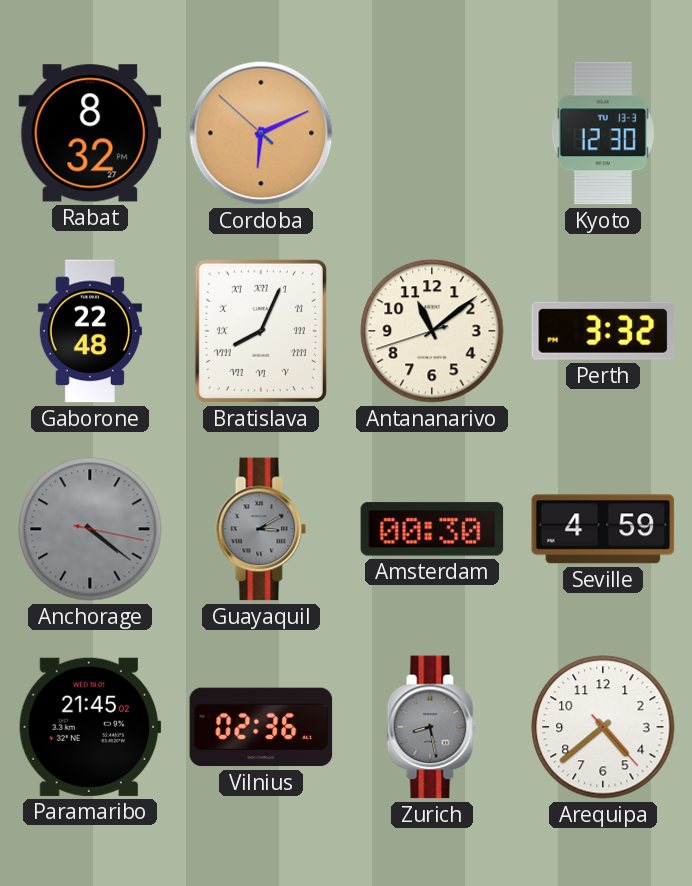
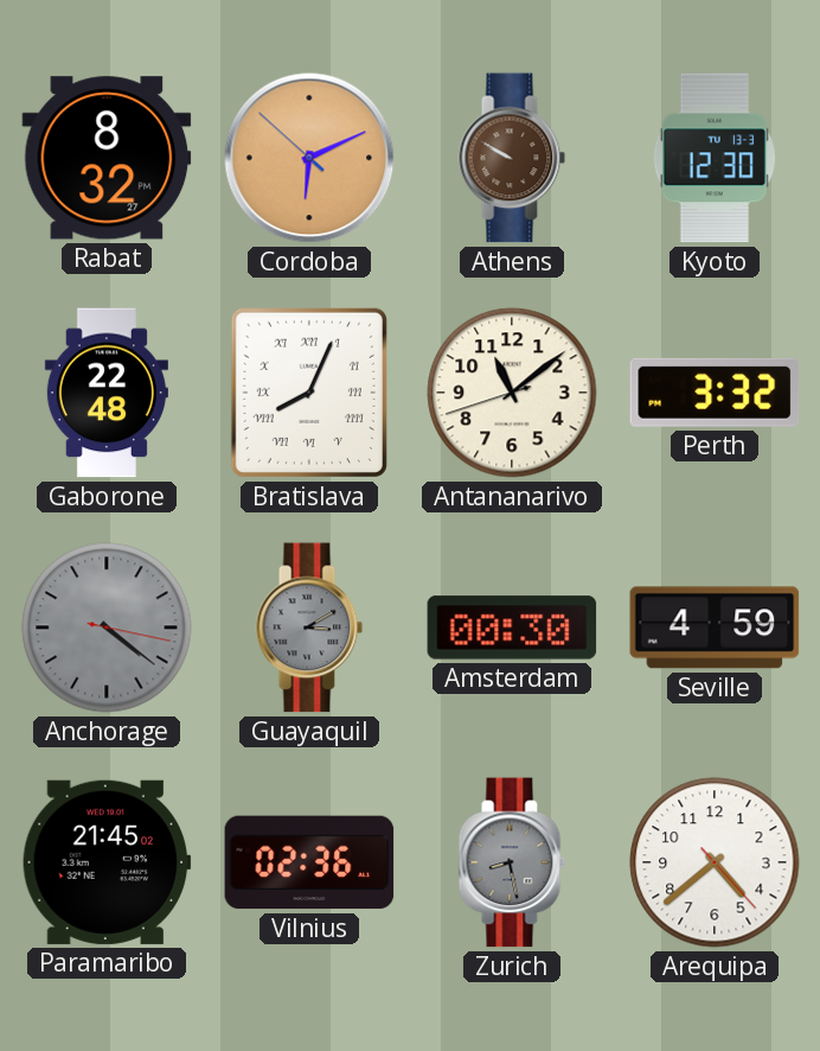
Athens: none -> 9:50
